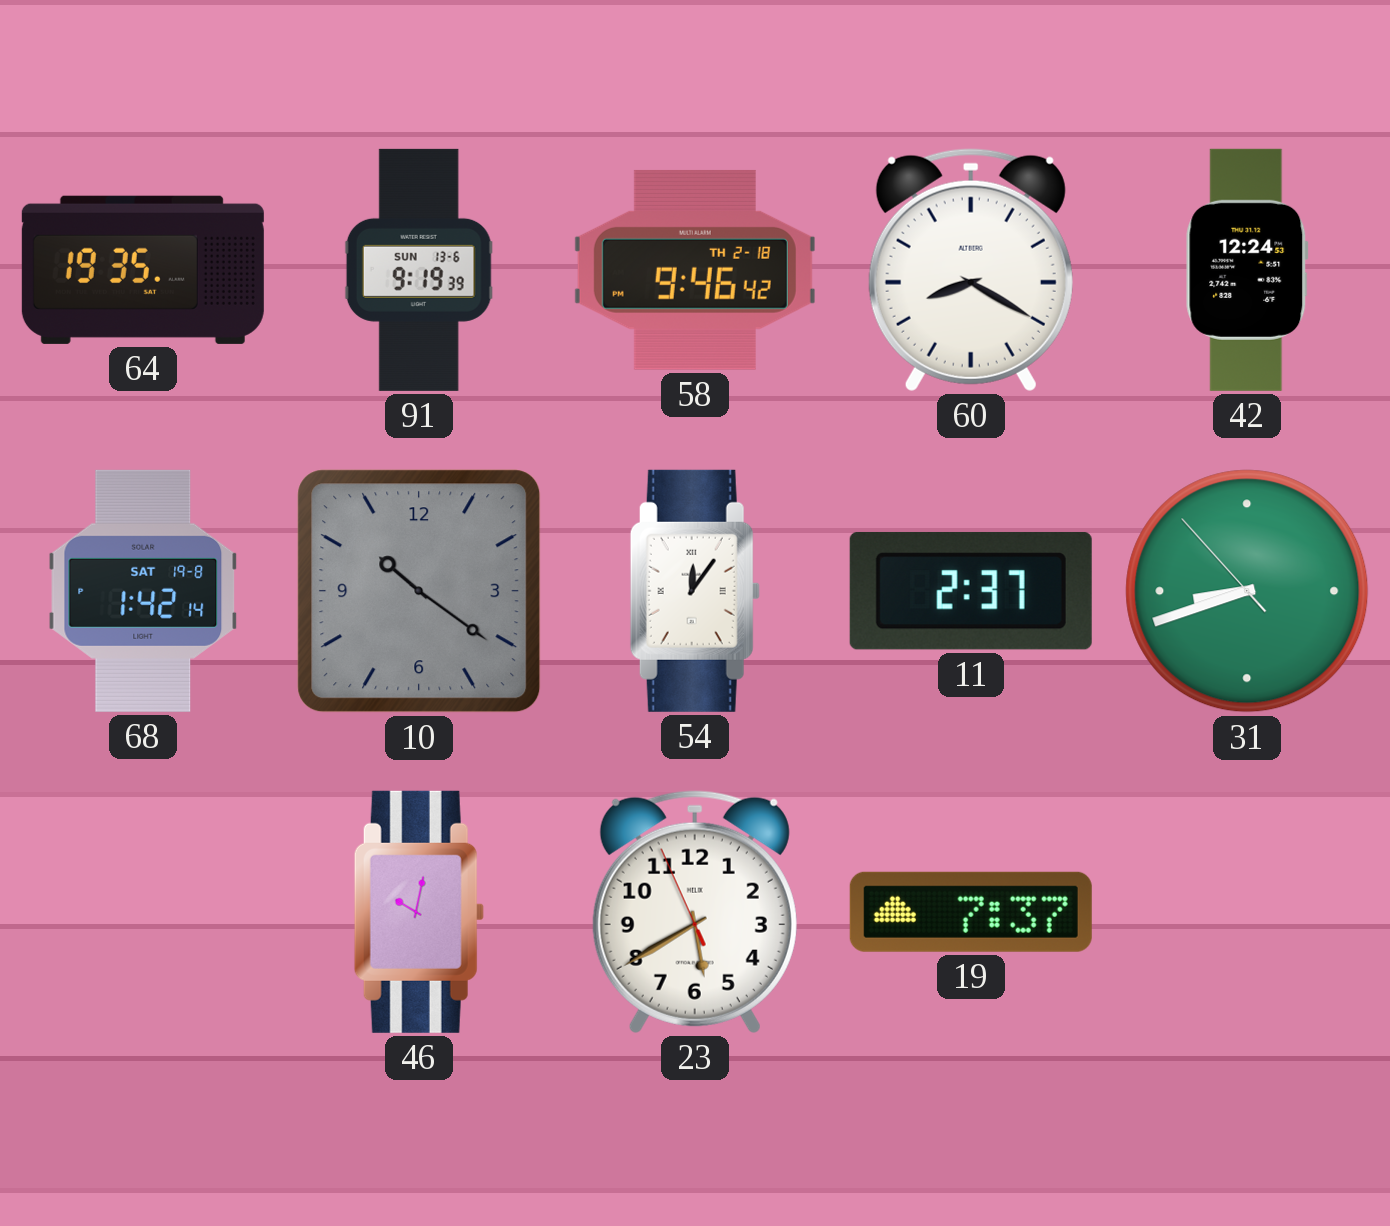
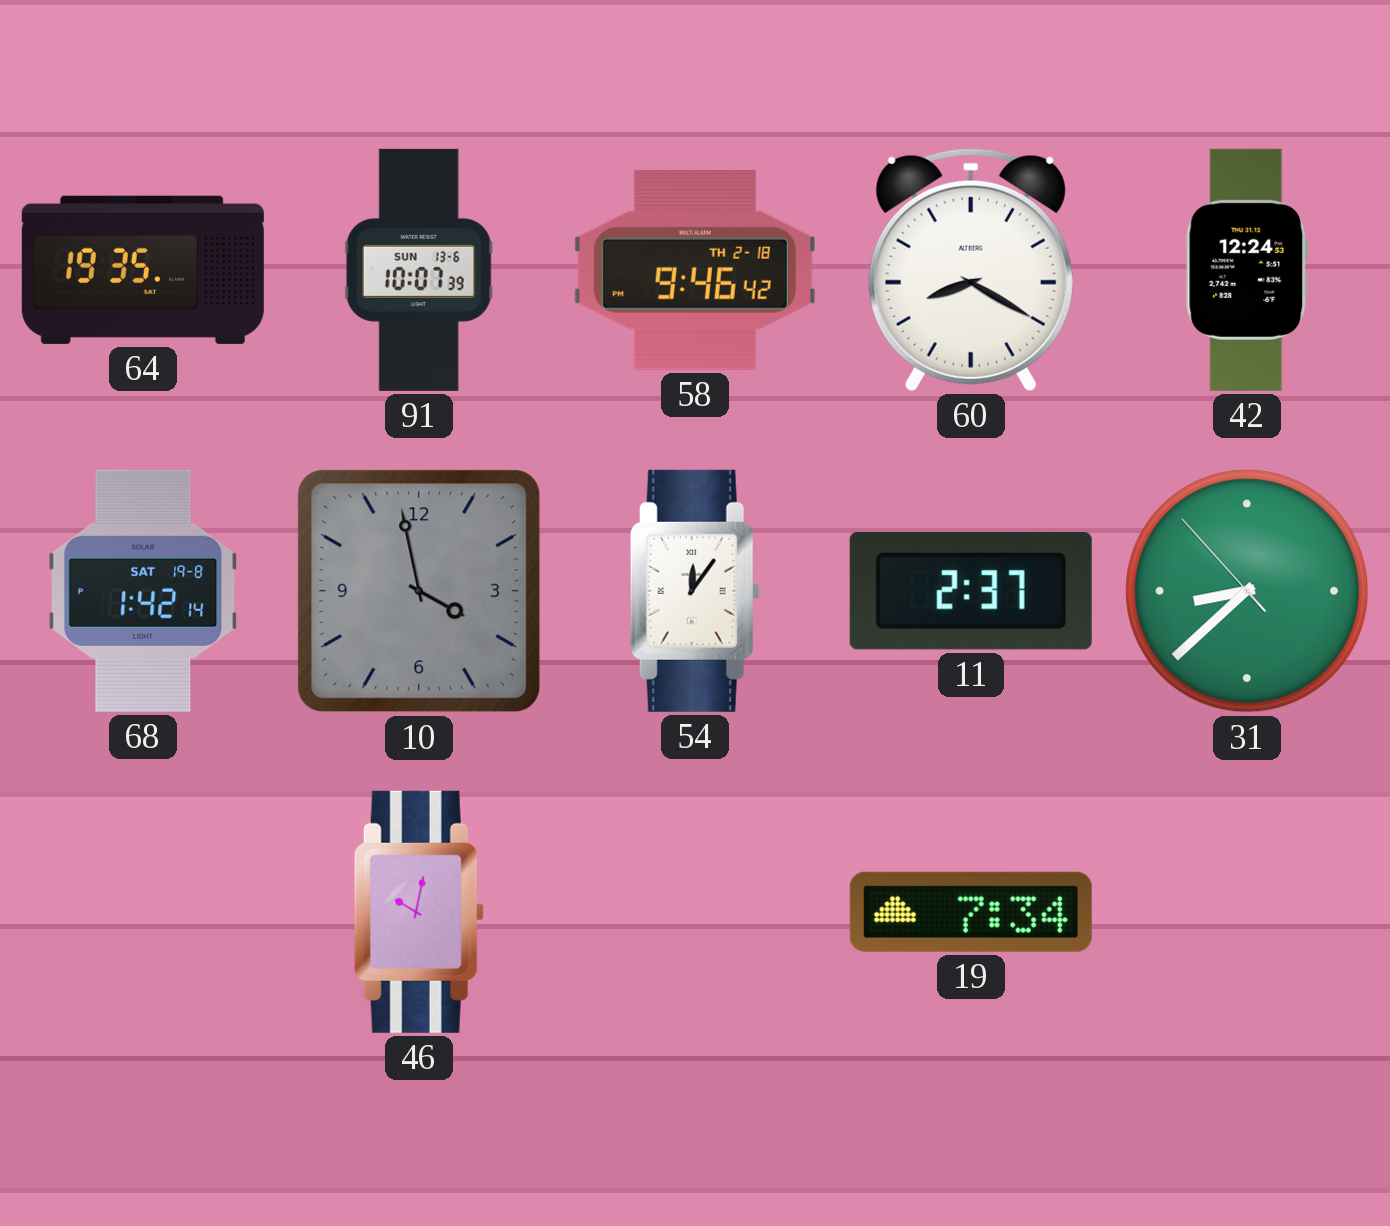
91: 9:19 -> 10:07
10: 10:21 -> 3:58
31: 8:41 -> 8:37
23: 5:39 -> none
19: 7:37 -> 7:34
